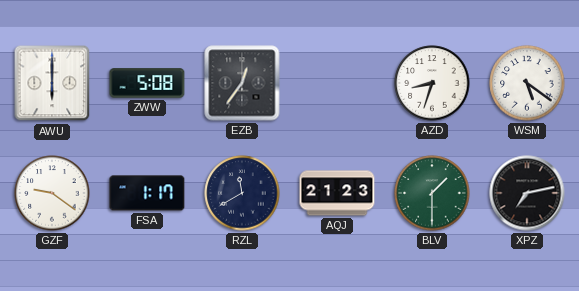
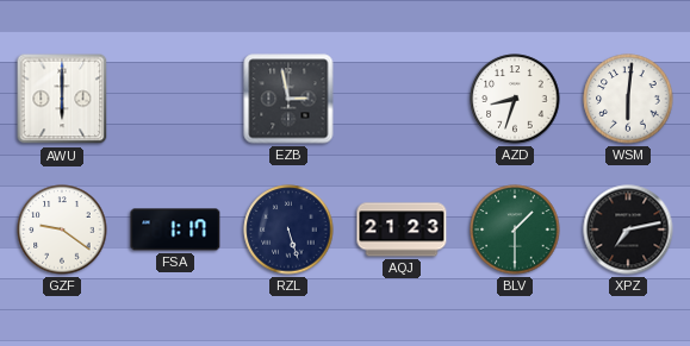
ZWW: 5:08 -> none
EZB: 12:36 -> 2:58
WSM: 5:21 -> 6:01
RZL: 11:40 -> 5:27
